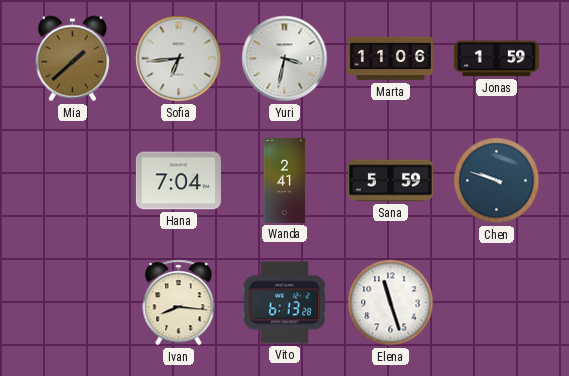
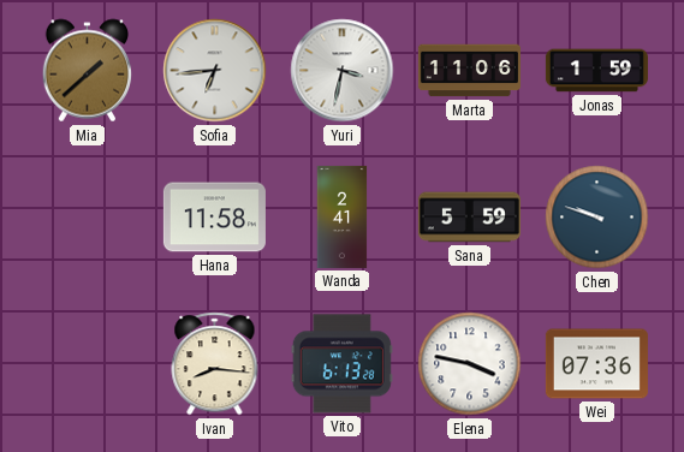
Hana: 7:04 -> 11:58
Elena: 11:27 -> 3:47
Wei: none -> 07:36
